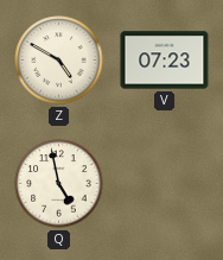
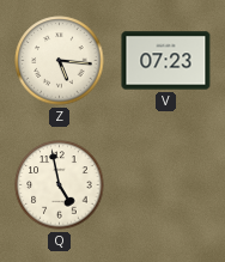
Z: 4:50 -> 5:16
